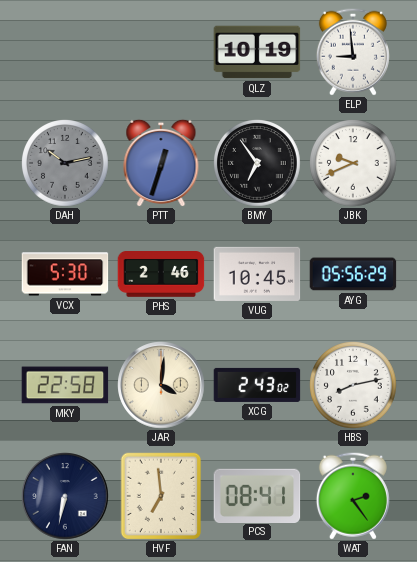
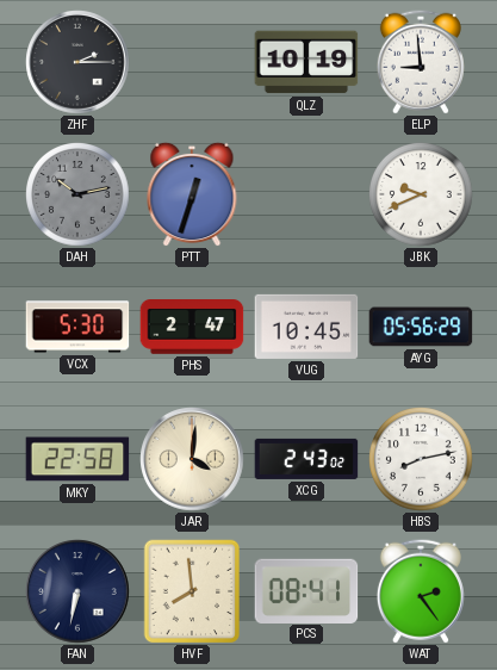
ZHF: none -> 2:15
BMY: 6:54 -> none
PHS: 2:46 -> 2:47
HVF: 6:59 -> 7:59
